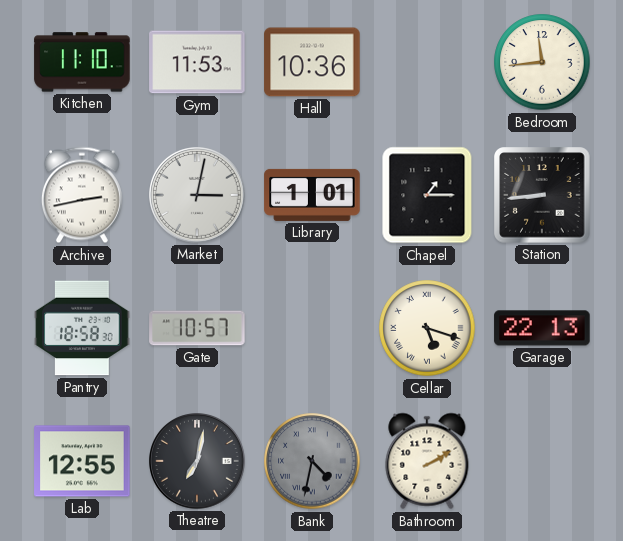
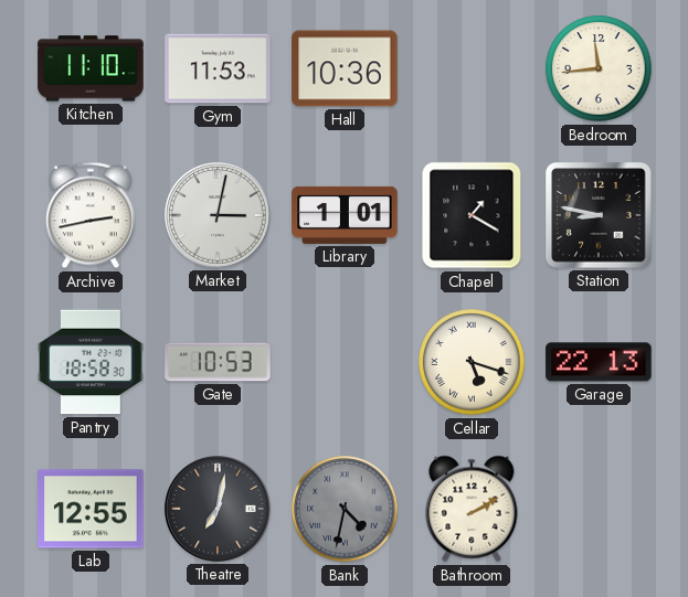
Chapel: 1:15 -> 1:20
Station: 8:44 -> 8:47
Gate: 10:57 -> 10:53
